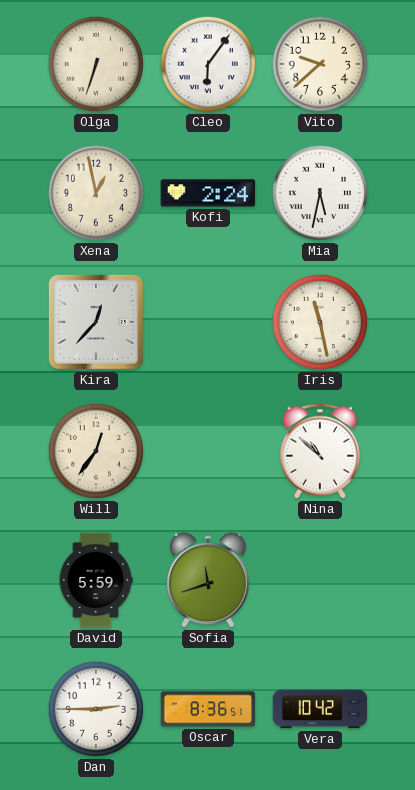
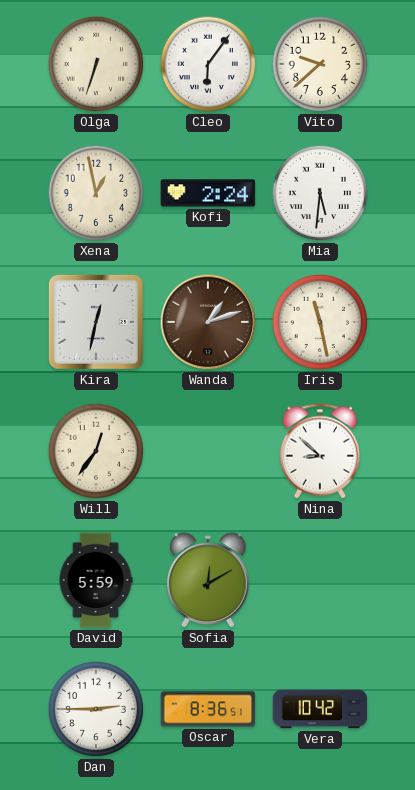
Mia: 5:32 -> 5:31
Kira: 12:37 -> 12:32
Wanda: none -> 1:12
Nina: 10:52 -> 8:52
Sofia: 11:42 -> 12:10
